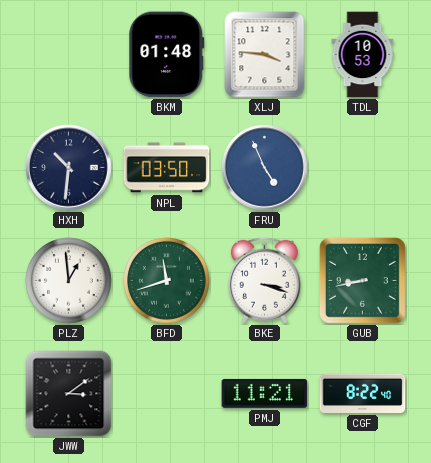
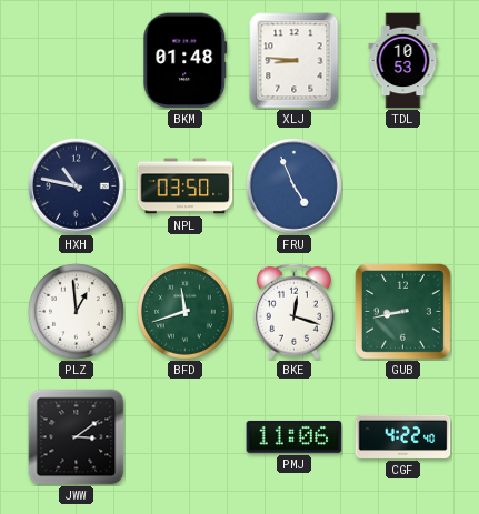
XLJ: 3:46 -> 8:46
HXH: 10:31 -> 10:47
BKE: 3:18 -> 12:18
PMJ: 11:21 -> 11:06
CGF: 8:22 -> 4:22
